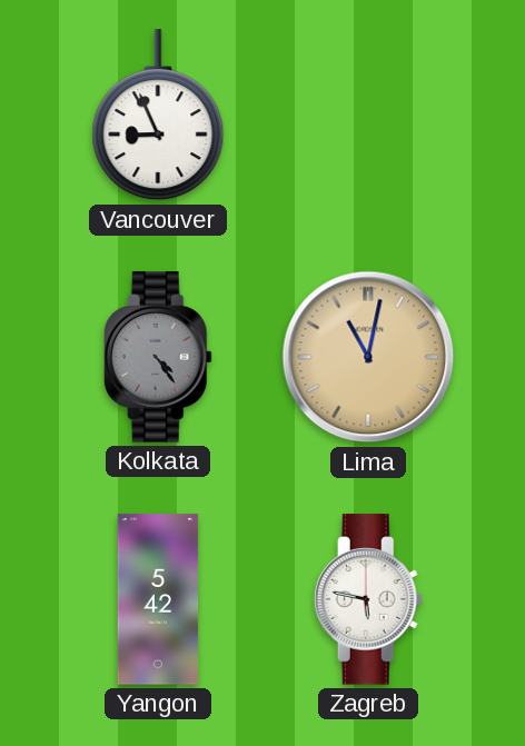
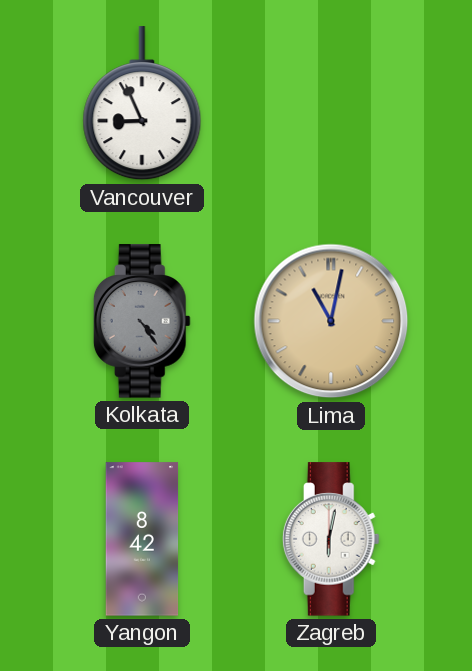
Yangon: 5:42 -> 8:42
Zagreb: 5:47 -> 6:02
